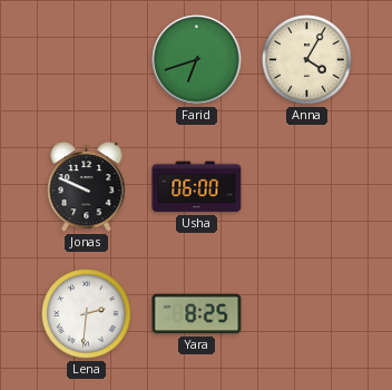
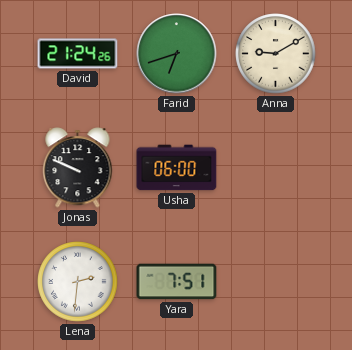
David: none -> 21:24
Anna: 4:05 -> 9:10
Yara: 8:25 -> 7:51
